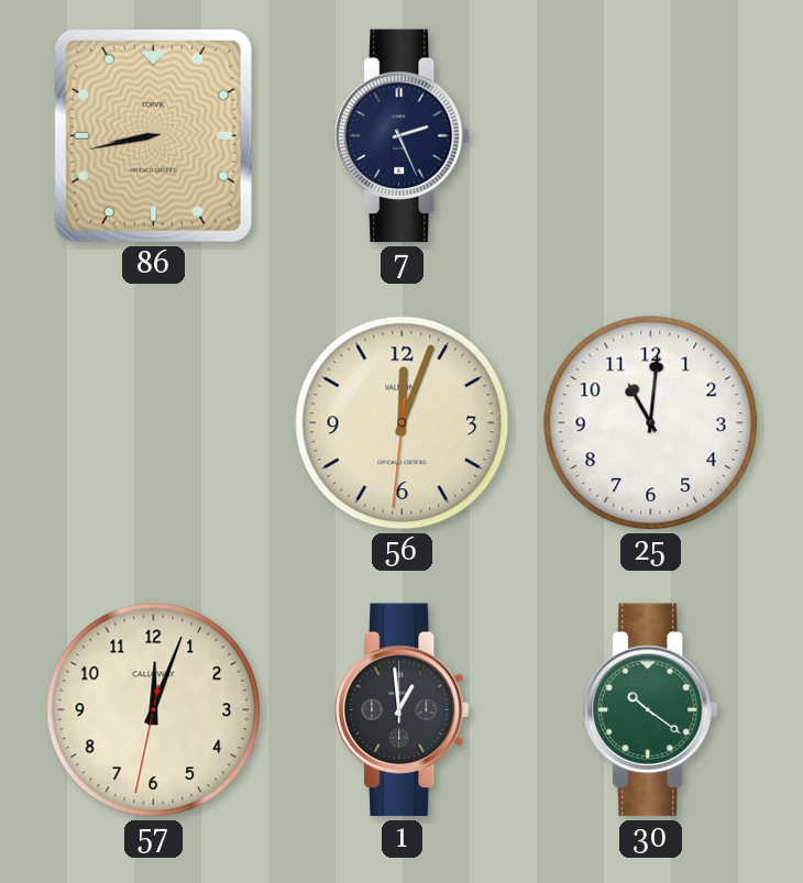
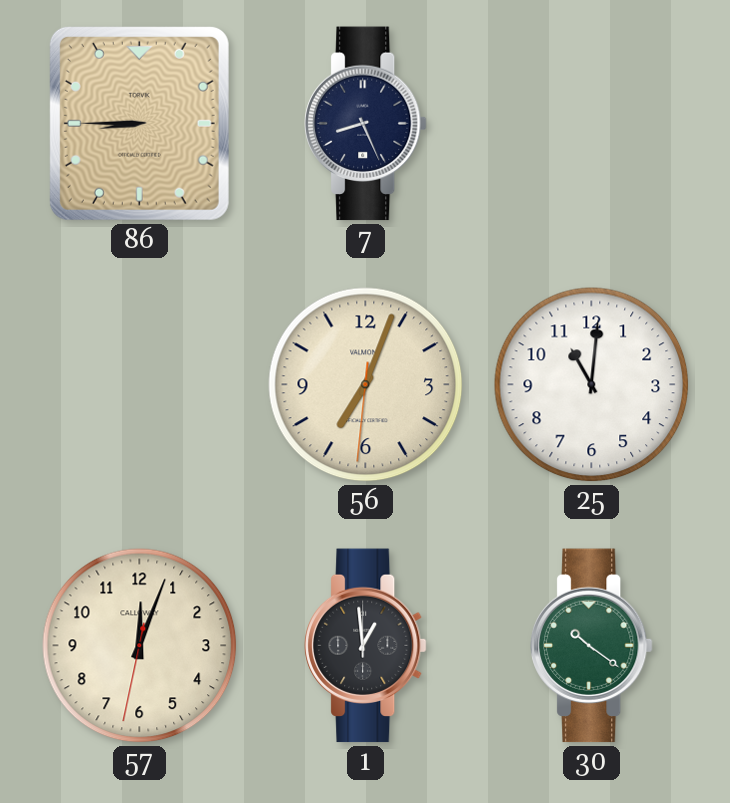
86: 8:43 -> 8:45
7: 2:26 -> 8:26
56: 12:03 -> 7:03
